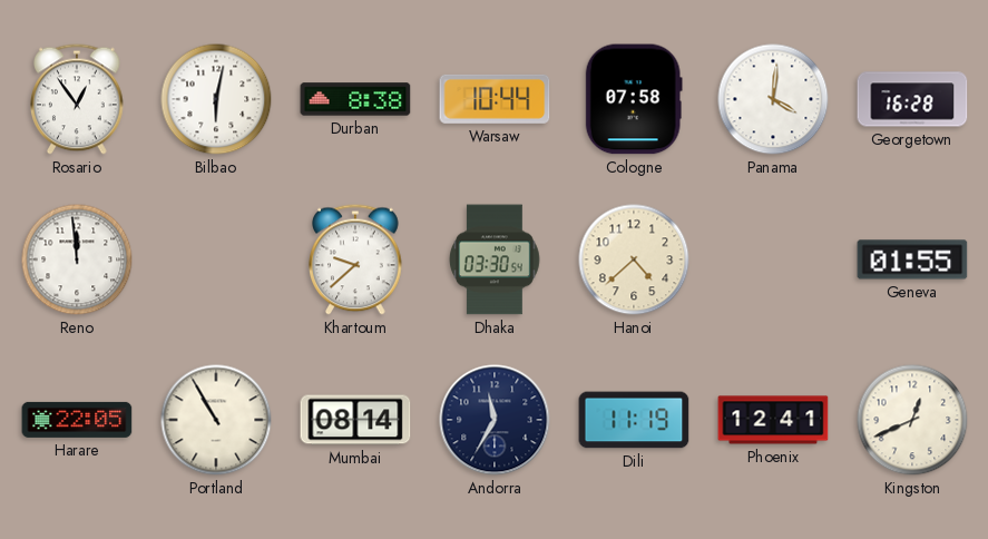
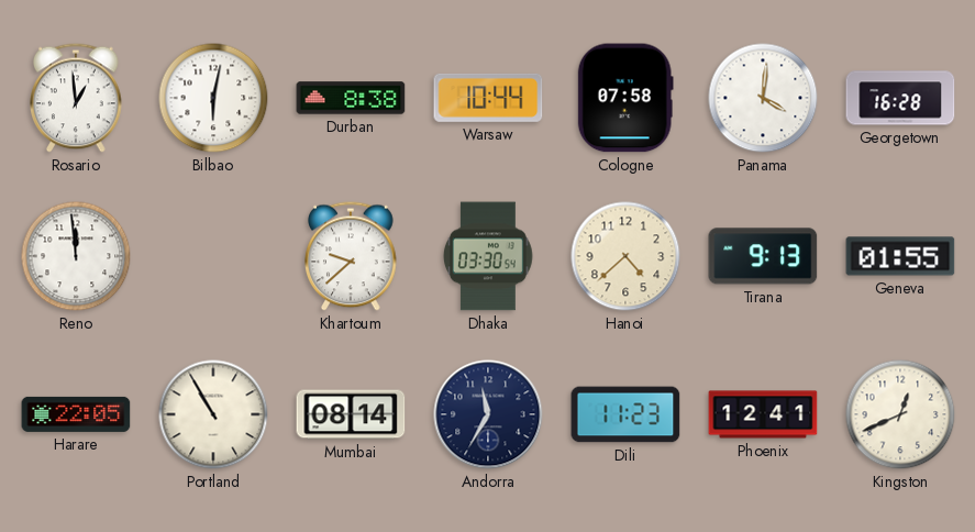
Rosario: 12:54 -> 12:59
Tirana: none -> 9:13
Dili: 11:19 -> 11:23
